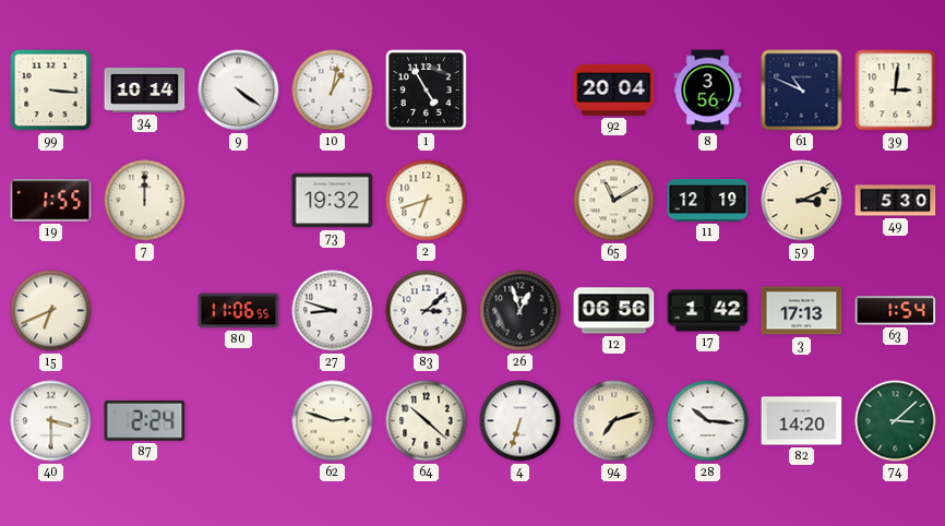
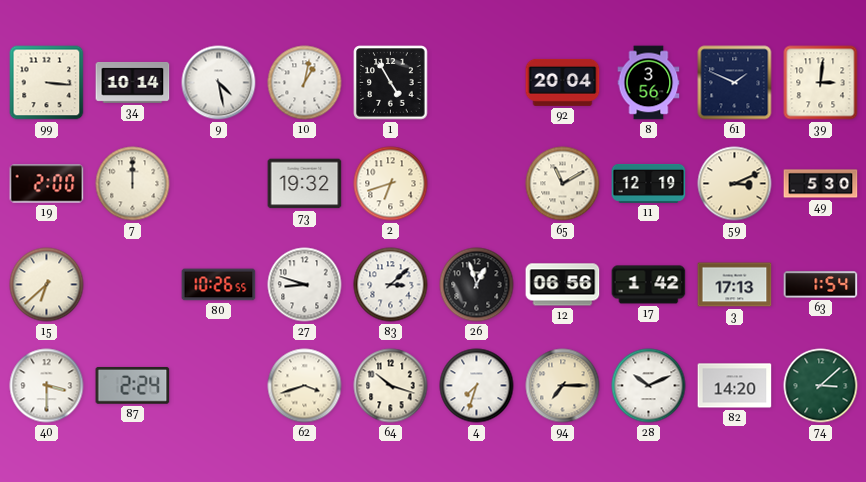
9: 4:21 -> 4:28
61: 10:49 -> 1:49
19: 1:55 -> 2:00
15: 6:41 -> 6:38
80: 11:06 -> 10:26
62: 2:48 -> 3:42
64: 10:22 -> 10:18
4: 6:33 -> 7:33
94: 7:12 -> 7:15
28: 10:16 -> 10:11
